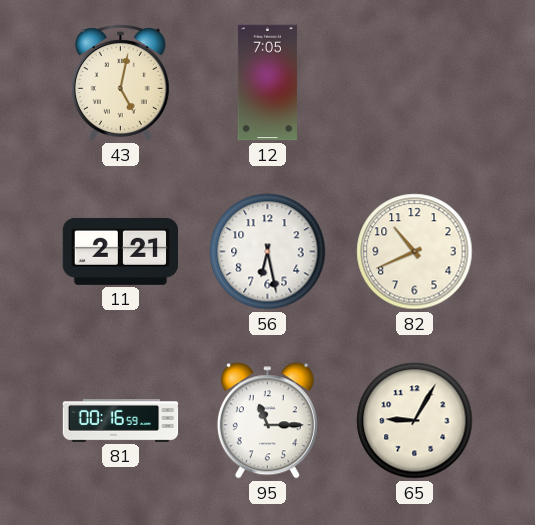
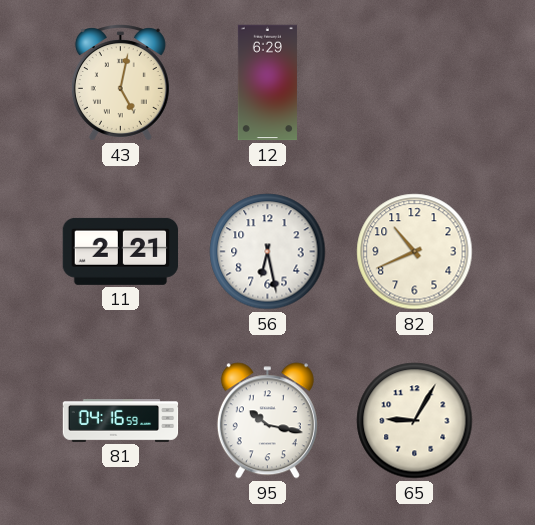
12: 7:05 -> 6:29
81: 00:16 -> 04:16
95: 11:15 -> 10:17
